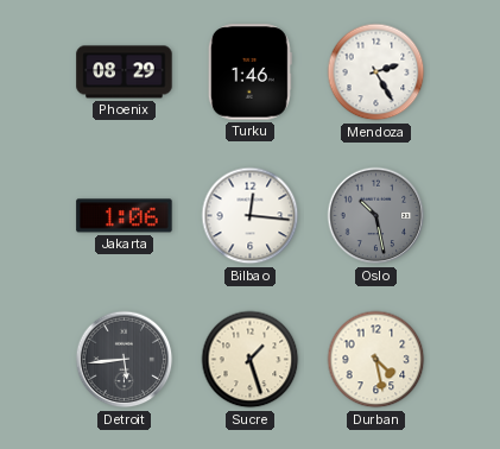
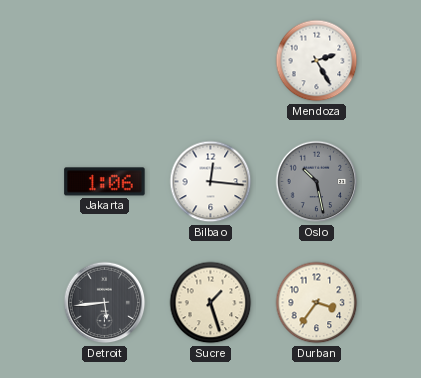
Phoenix: 08:29 -> none
Turku: 1:46 -> none
Durban: 4:28 -> 3:36
